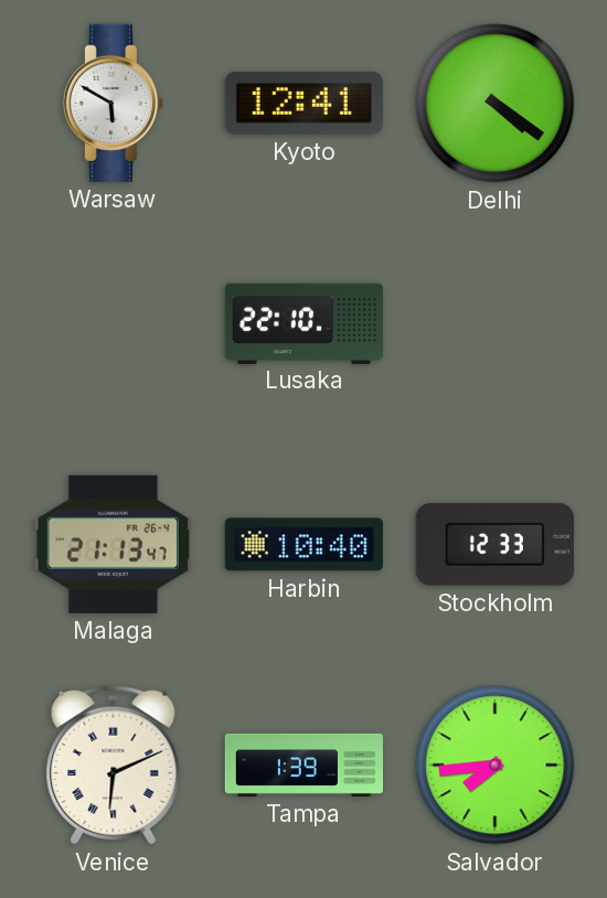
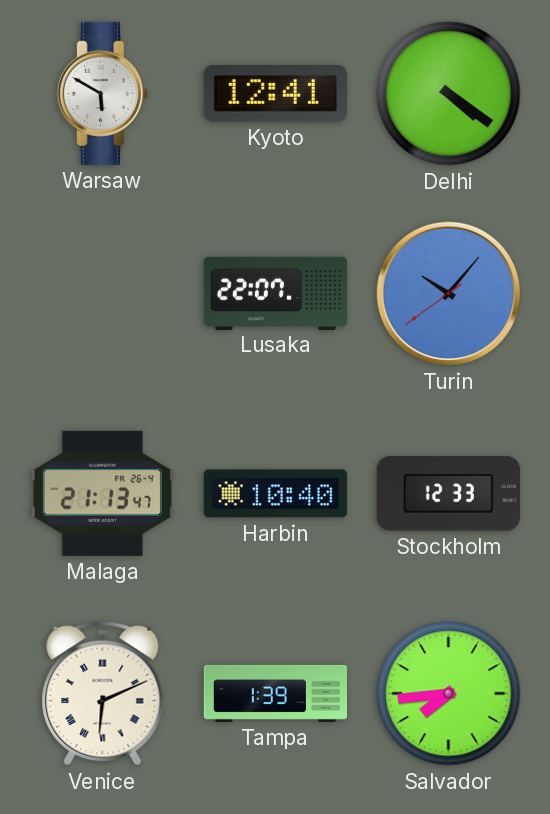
Lusaka: 22:10 -> 22:07
Turin: none -> 10:06
